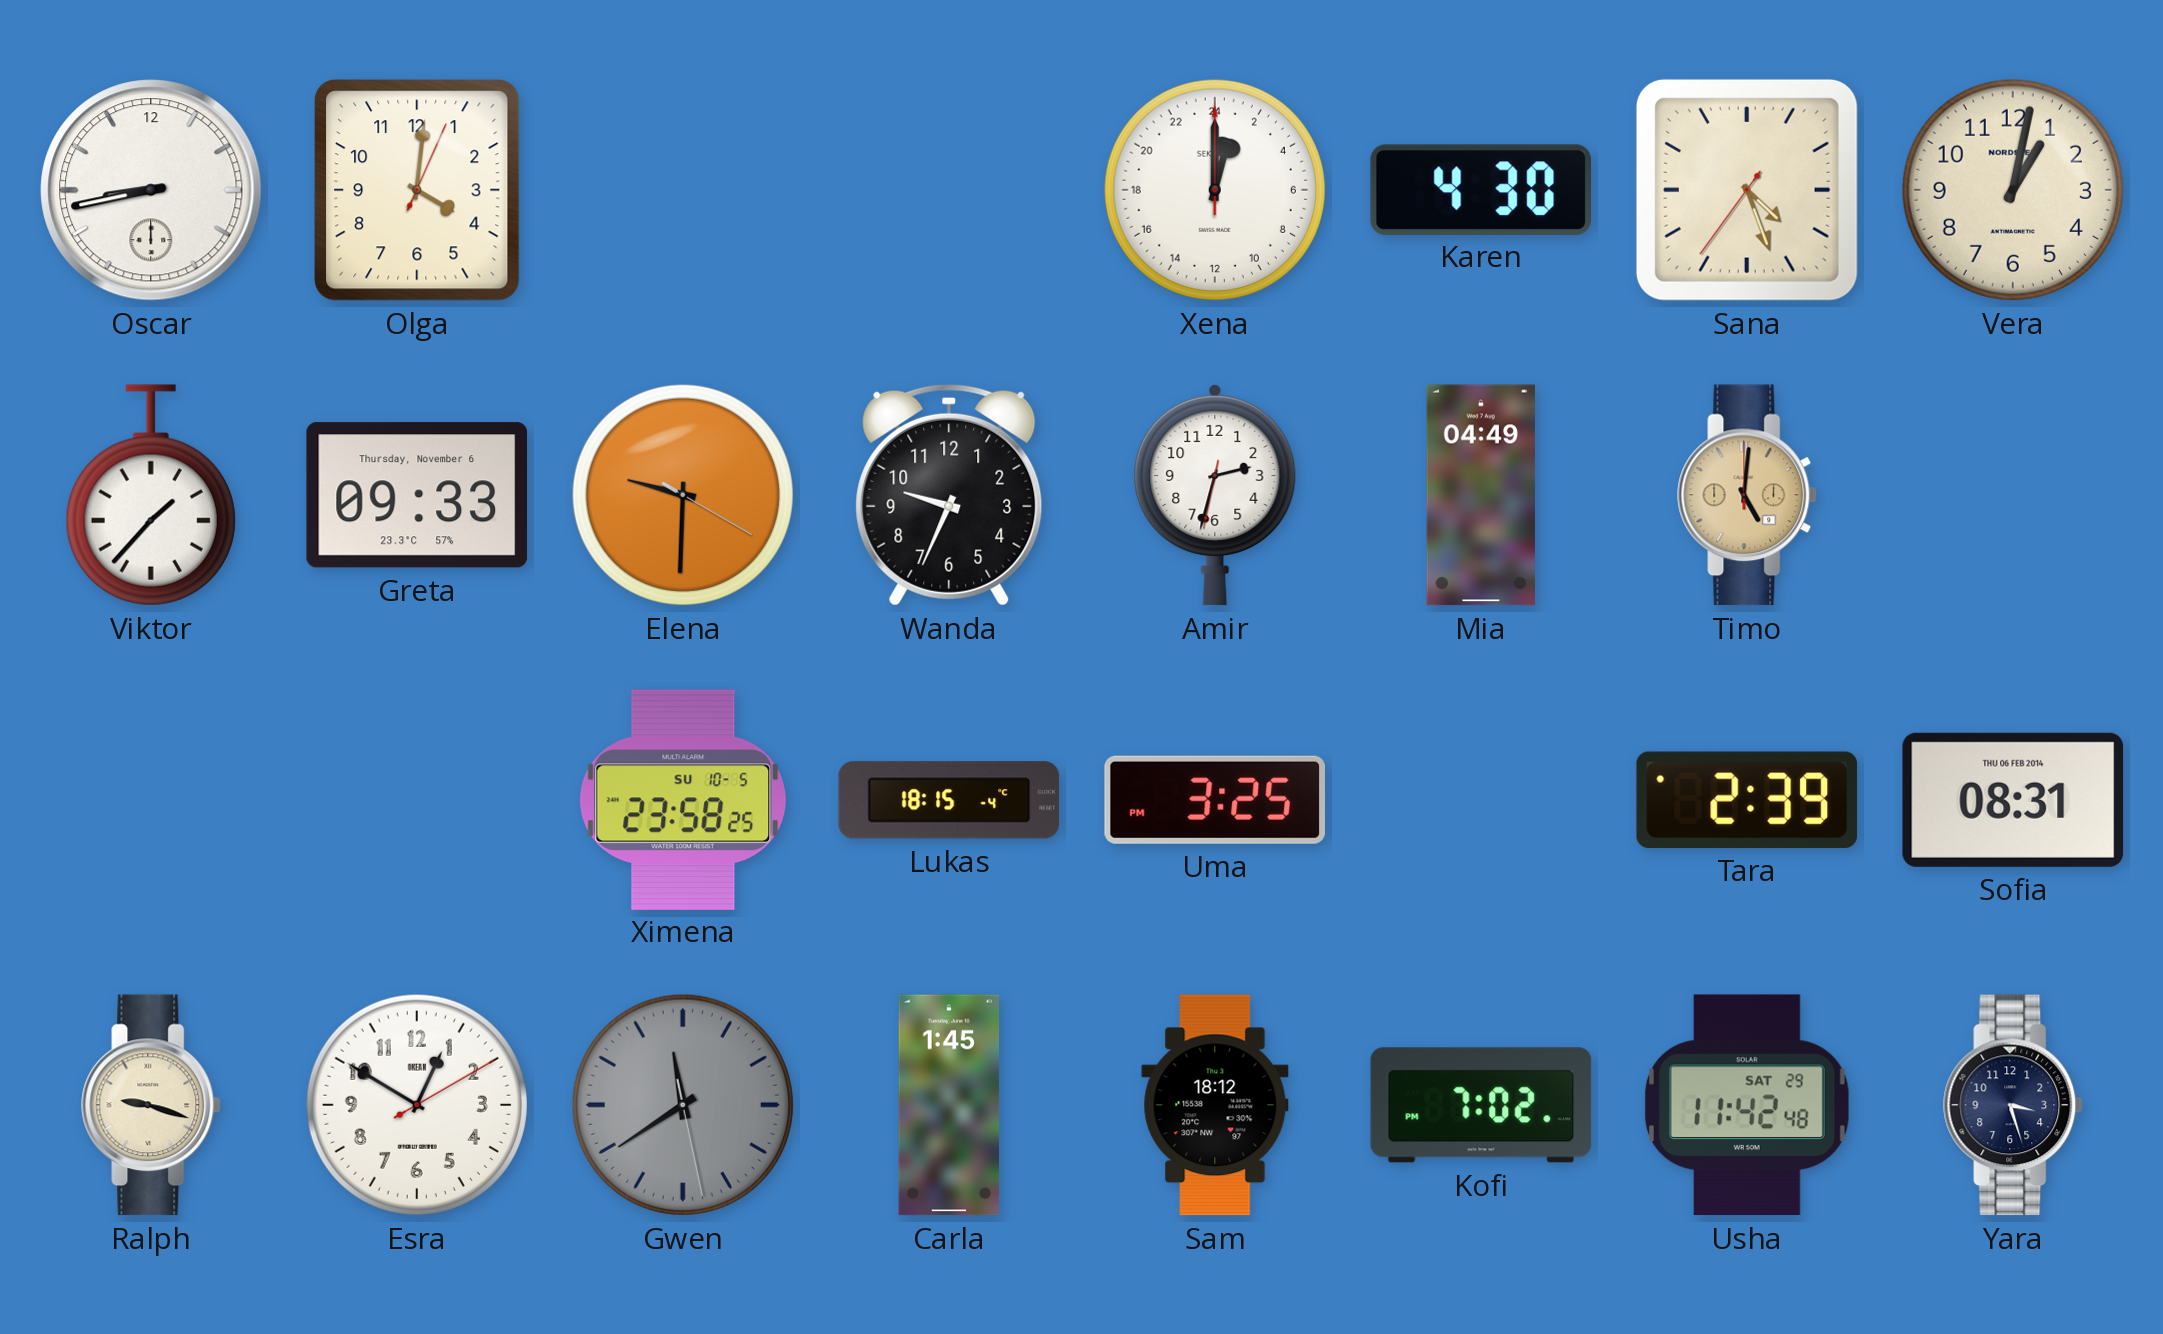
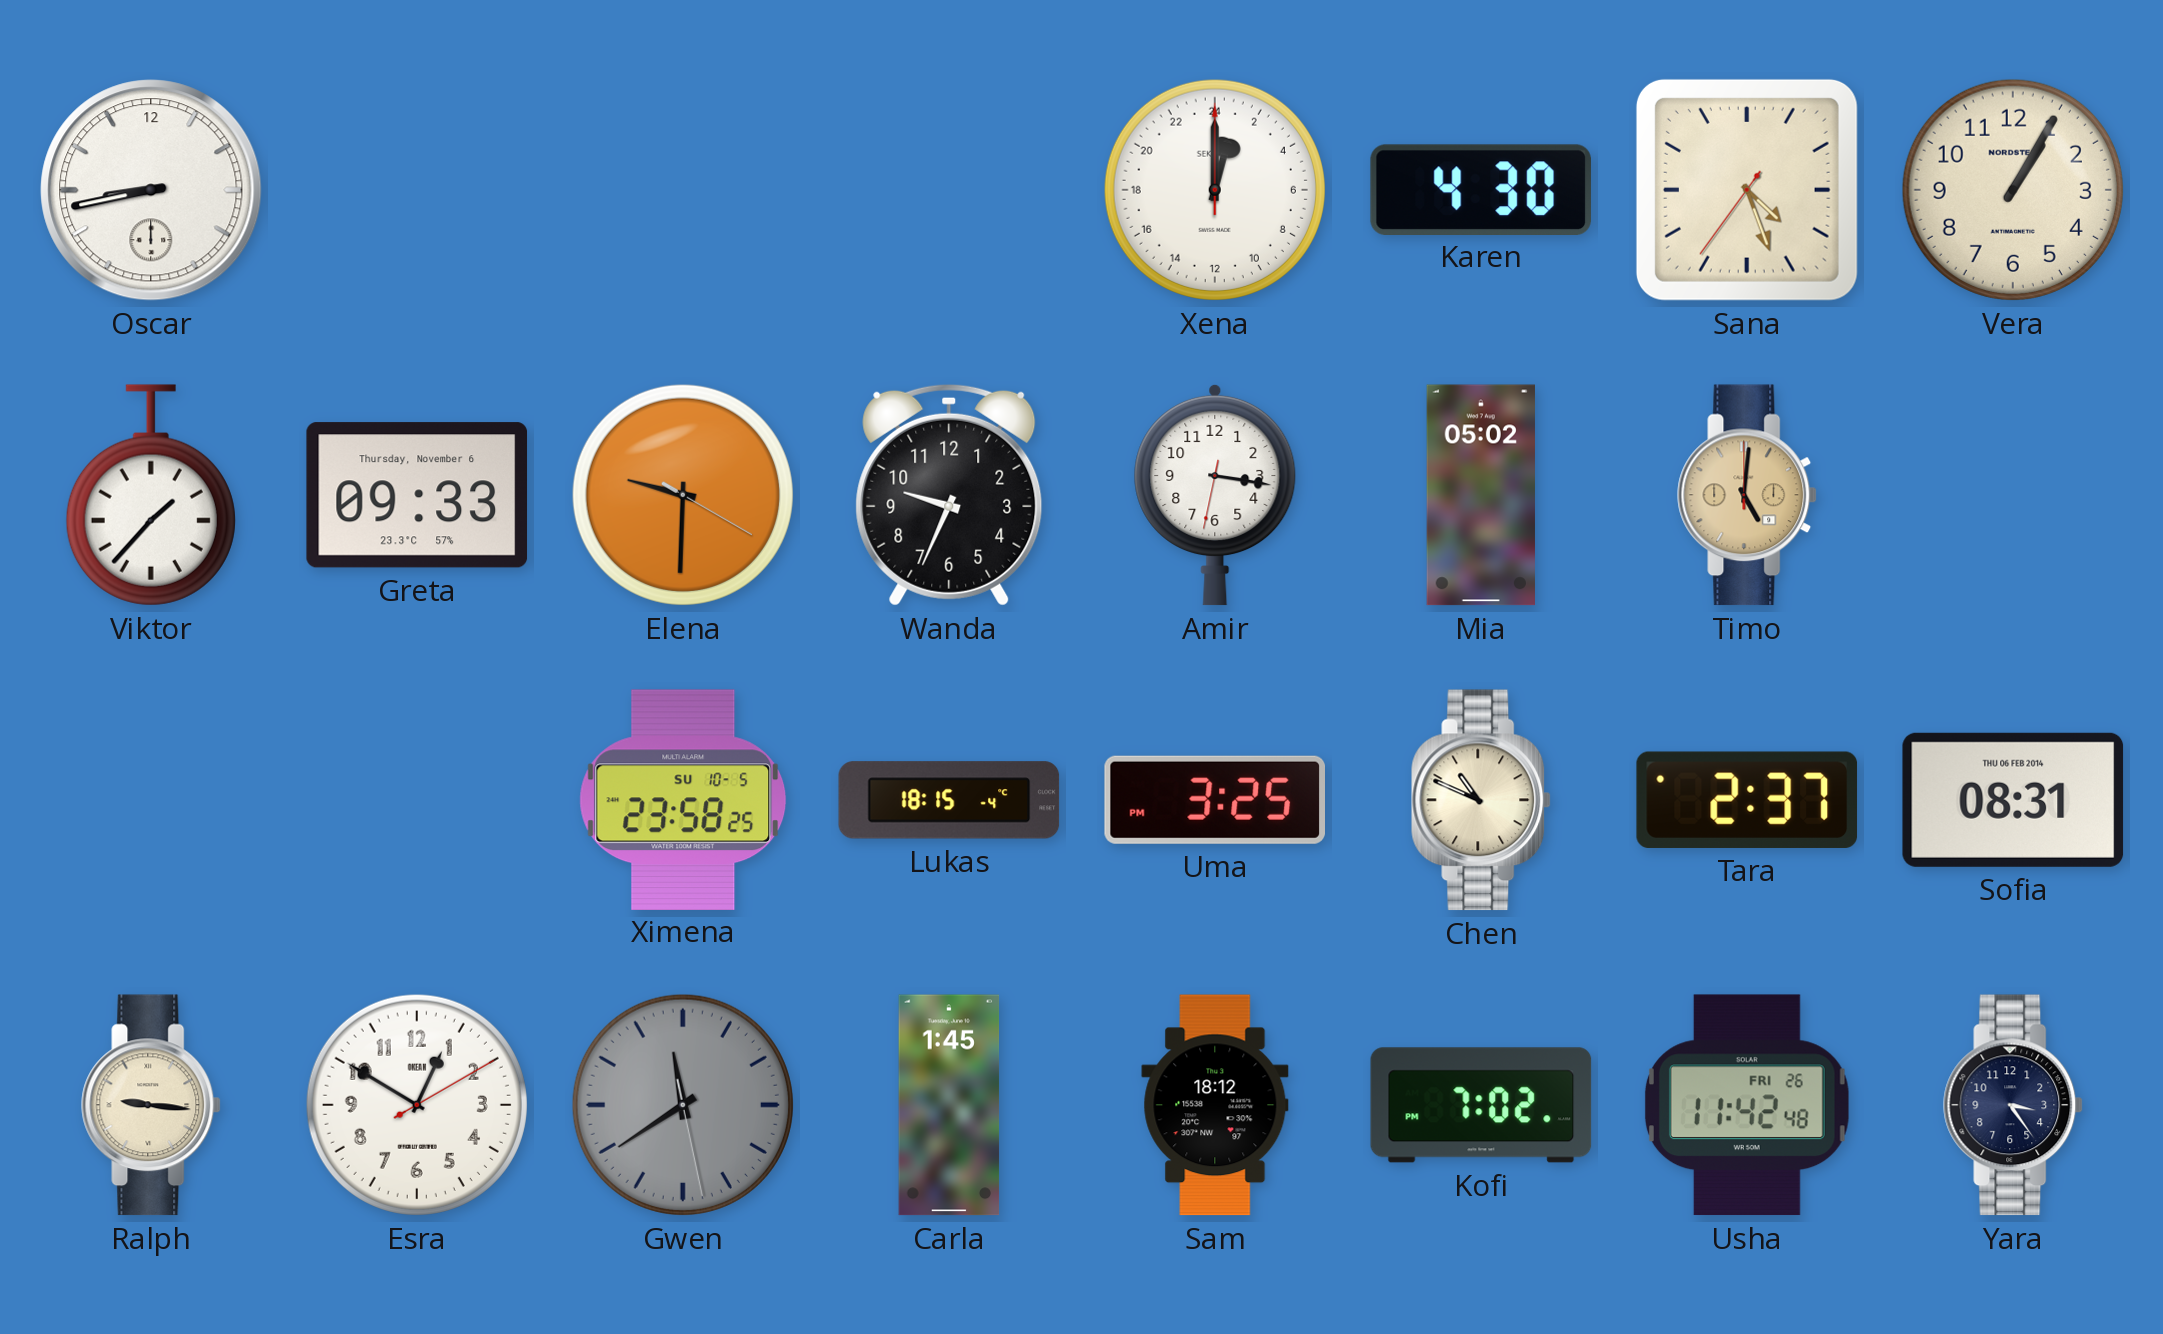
Olga: 4:01 -> none
Vera: 1:02 -> 1:05
Amir: 2:32 -> 3:16
Mia: 04:49 -> 05:02
Chen: none -> 10:49
Tara: 2:39 -> 2:37
Ralph: 9:18 -> 9:16
Usha date: SAT 29 -> FRI 26
Yara: 3:27 -> 3:24
